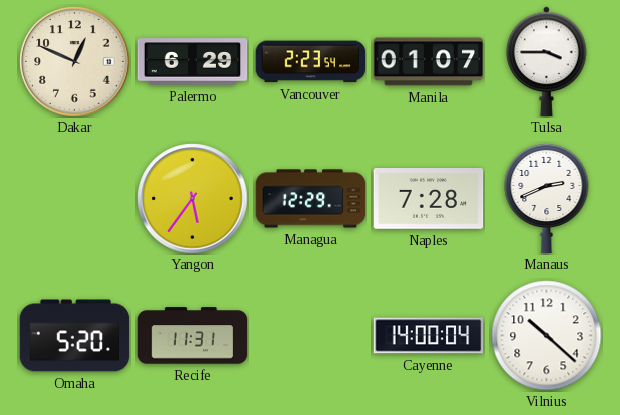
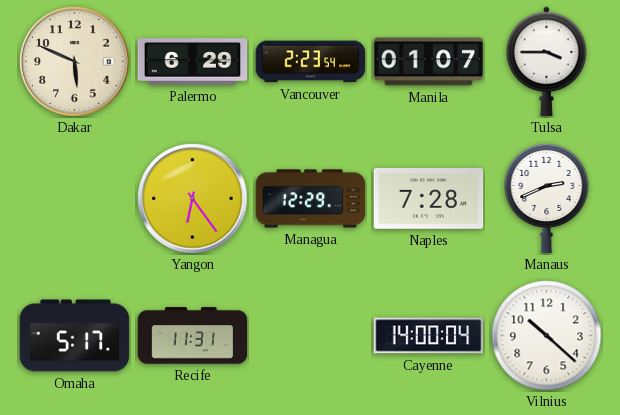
Dakar: 12:49 -> 5:49
Yangon: 5:36 -> 6:24
Omaha: 5:20 -> 5:17
